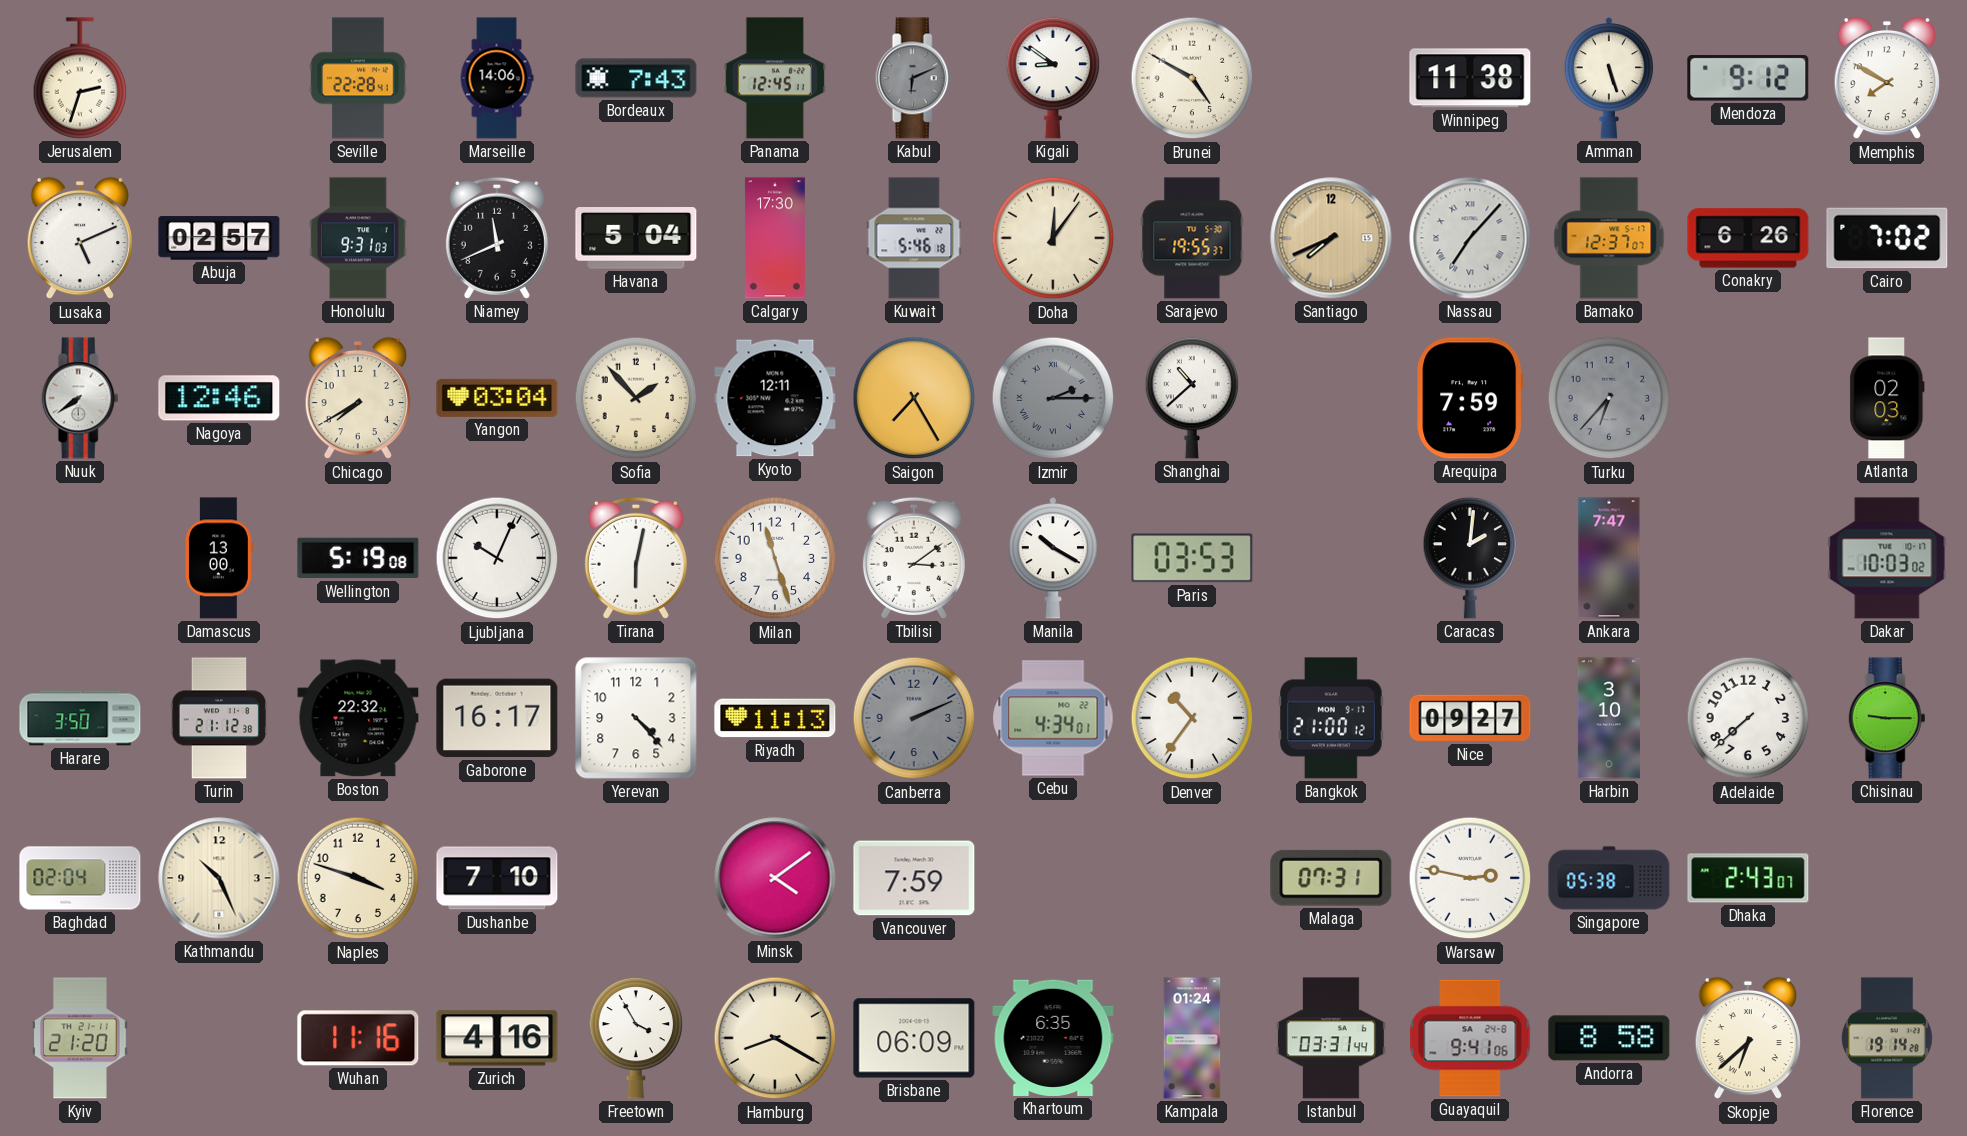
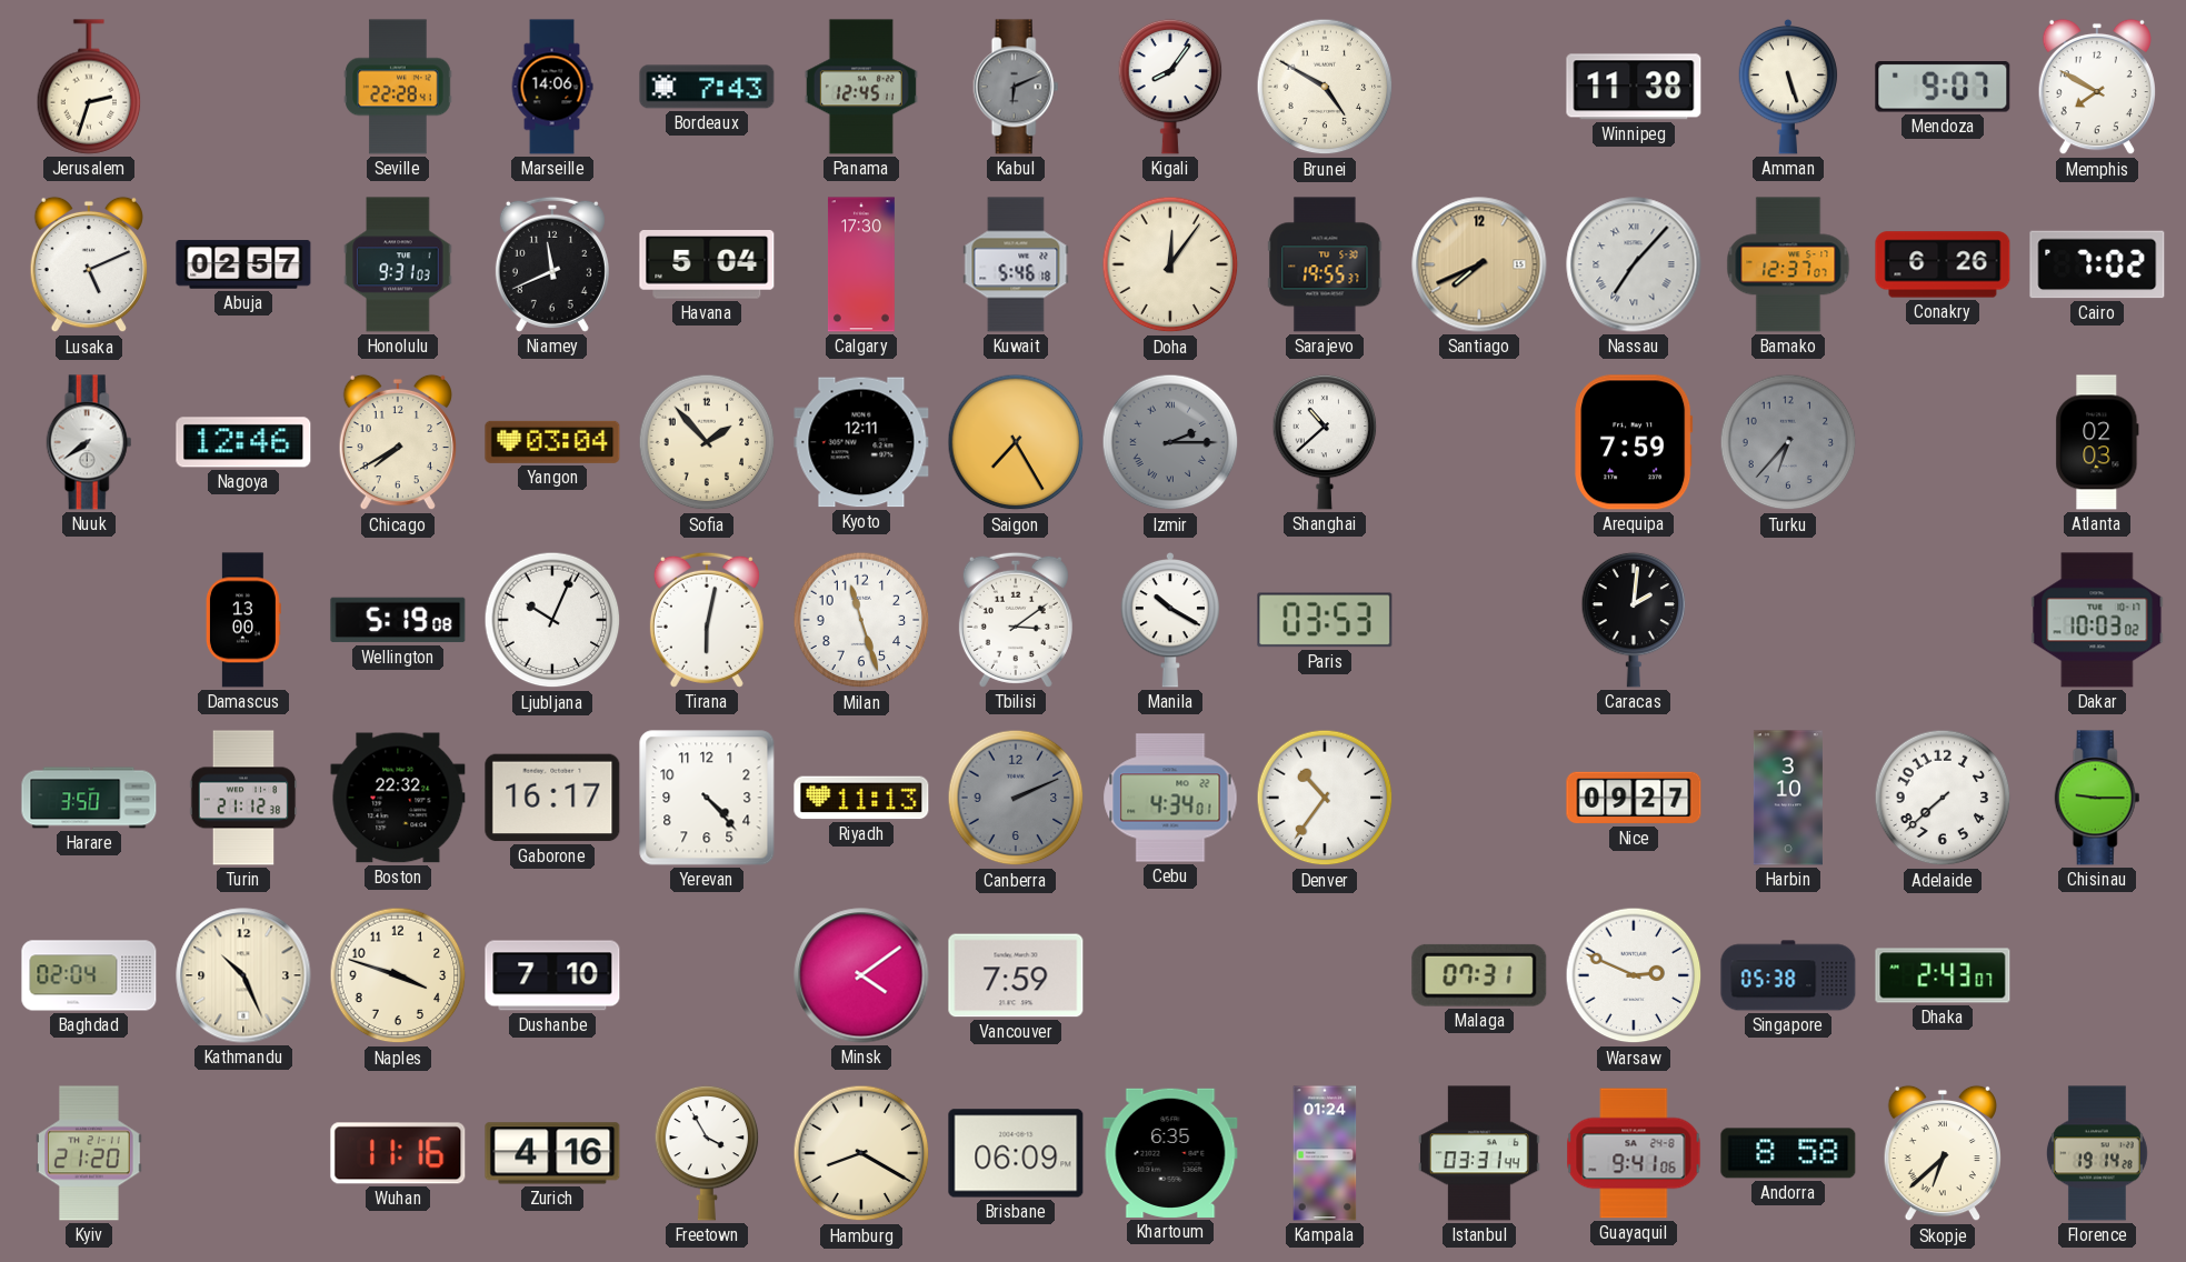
Kigali: 8:51 -> 8:06
Mendoza: 9:12 -> 9:07
Ankara: 7:47 -> none
Bangkok: 21:00 -> none
Warsaw: 2:47 -> 2:49
